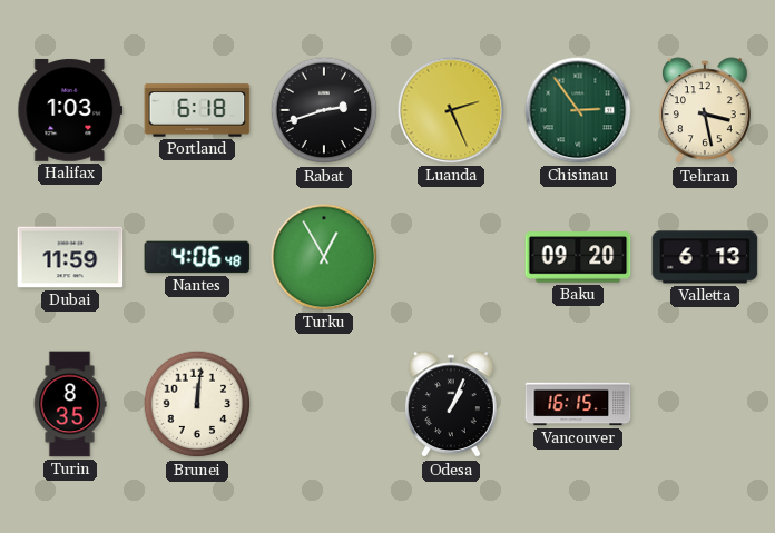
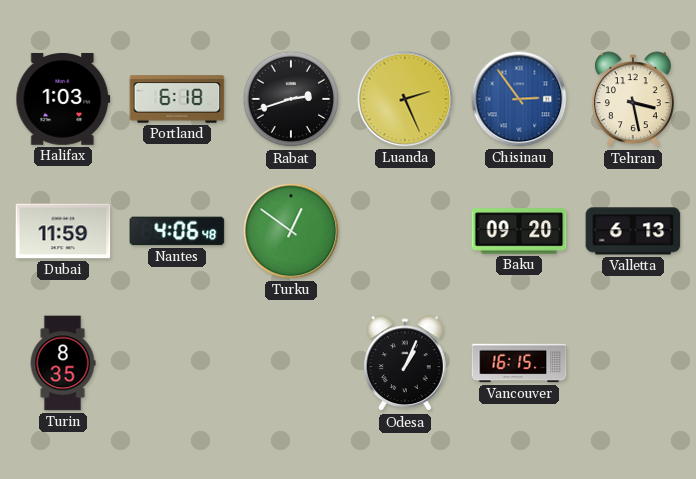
Chisinau dial: green -> blue
Turku: 12:55 -> 12:51
Brunei: 12:01 -> none
